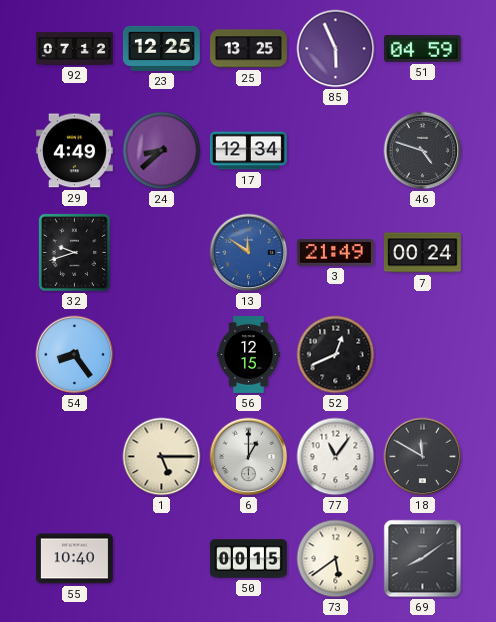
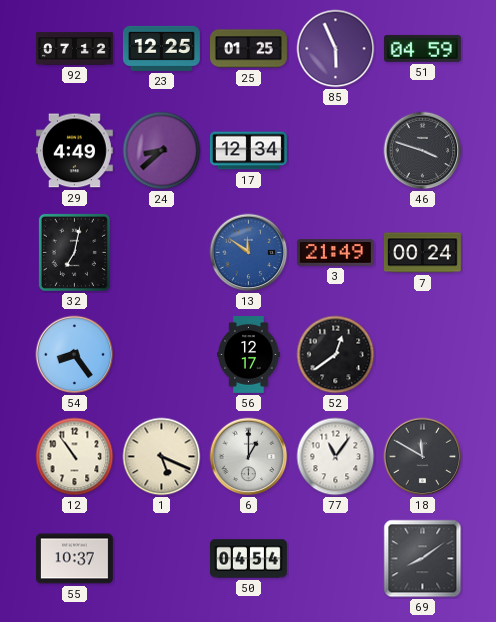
25: 13:25 -> 01:25
46: 4:48 -> 3:48
32: 9:42 -> 7:02
56: 12:15 -> 12:17
52: 12:41 -> 12:39
12: none -> 10:54
1: 5:15 -> 5:19
55: 10:40 -> 10:37
50: 00:15 -> 04:54
73: 5:39 -> none
